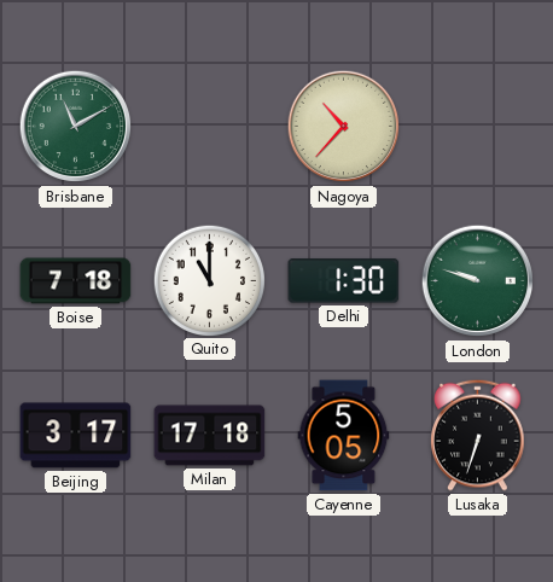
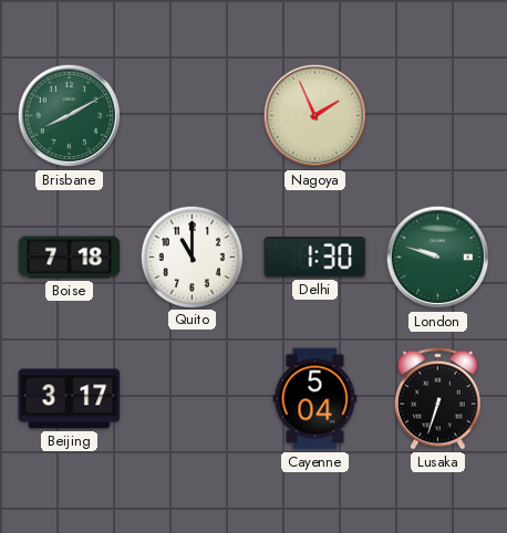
Brisbane: 11:10 -> 8:10
Nagoya: 10:37 -> 1:56
Milan: 17:18 -> none
Cayenne: 5:05 -> 5:04
